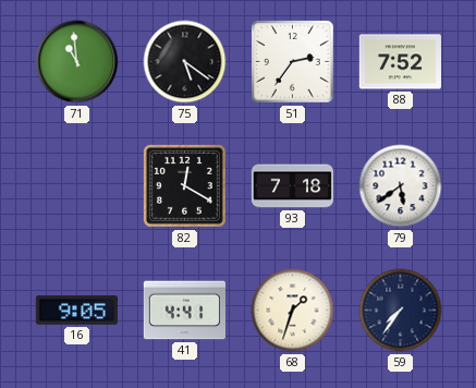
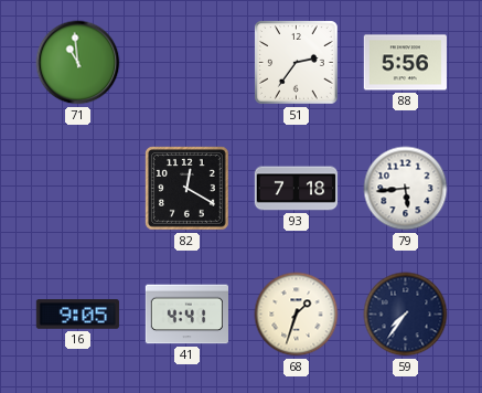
75: 5:21 -> none
88: 7:52 -> 5:56
79: 5:39 -> 5:44
